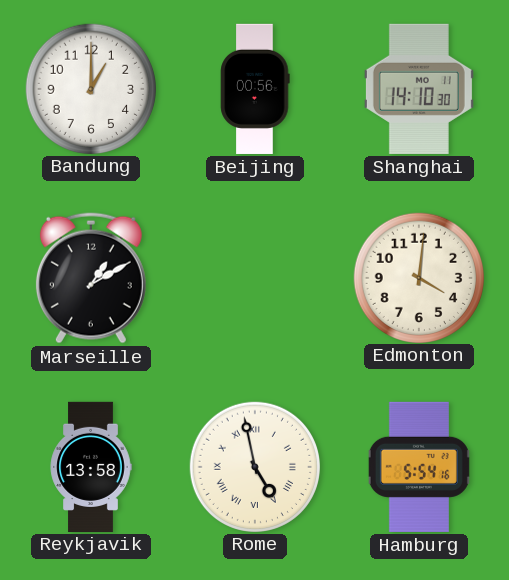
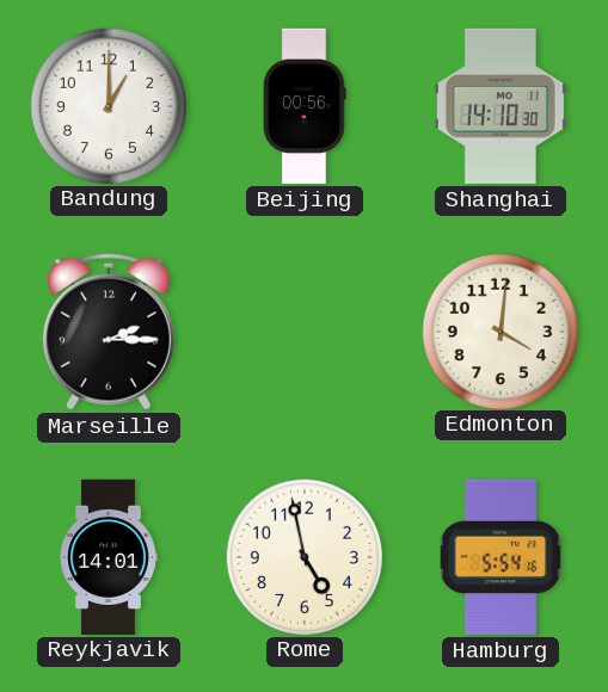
Marseille: 1:10 -> 2:15
Reykjavik: 13:58 -> 14:01
Rome numerals: Roman -> Arabic
